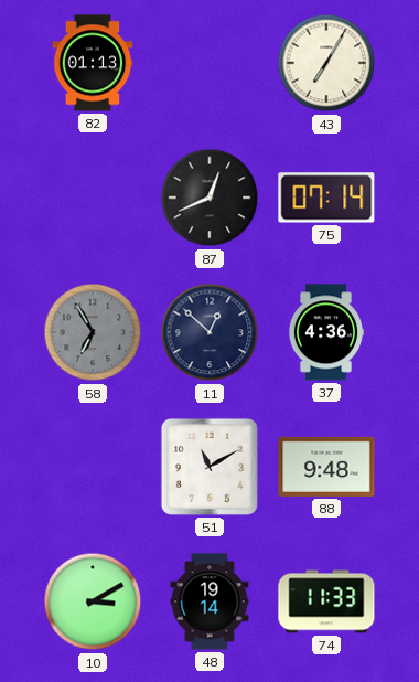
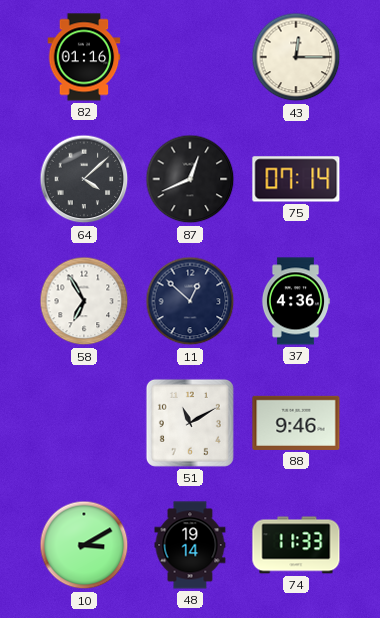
82: 01:13 -> 01:16
43: 7:05 -> 12:15
64: none -> 4:08
58 dial: grey -> white
88: 9:48 -> 9:46
